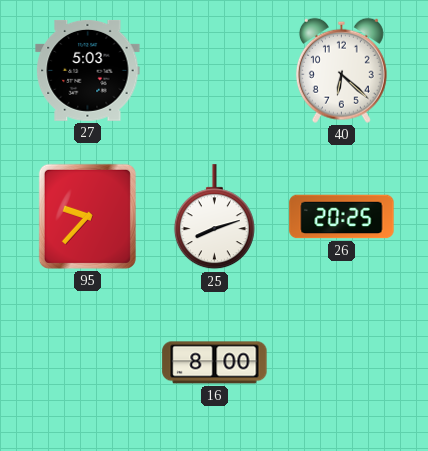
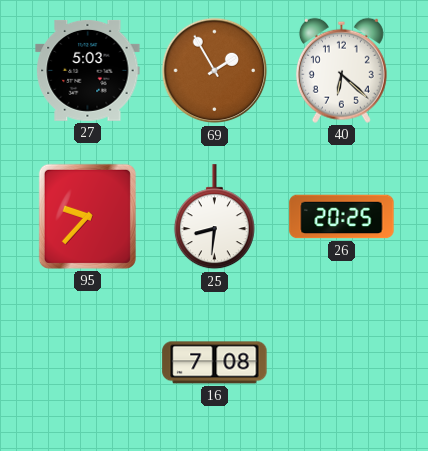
69: none -> 1:55
25: 8:12 -> 8:31
16: 8:00 -> 7:08
